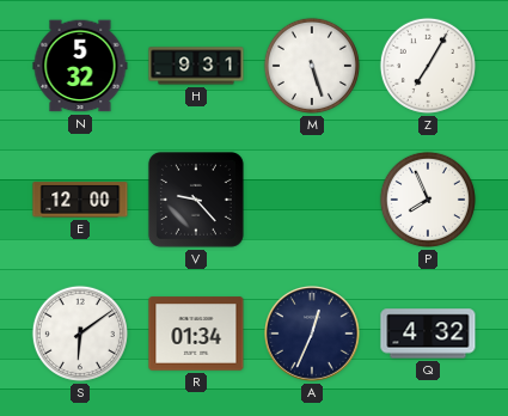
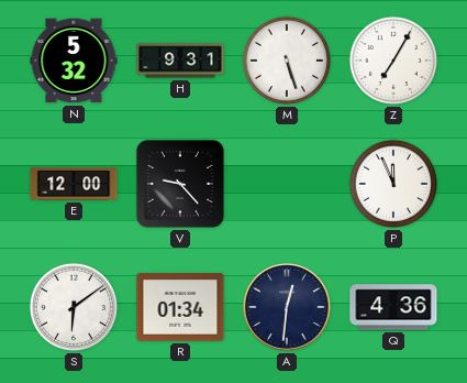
P: 7:56 -> 11:56
A: 12:34 -> 12:31
Q: 4:32 -> 4:36
